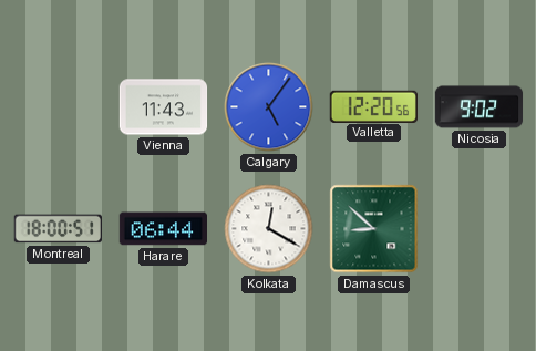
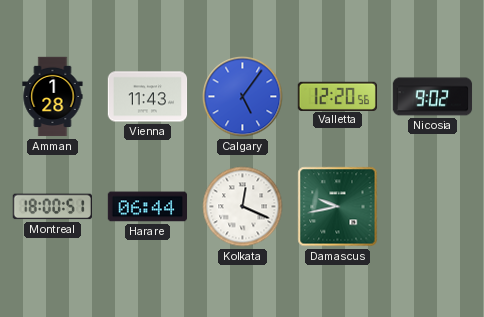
Amman: none -> 1:28
Kolkata: 12:20 -> 12:19
Damascus: 8:52 -> 9:43
